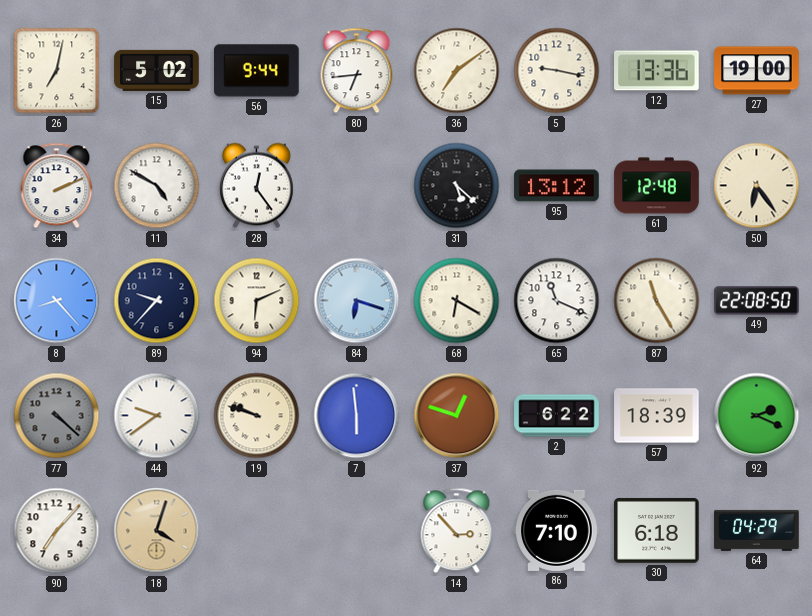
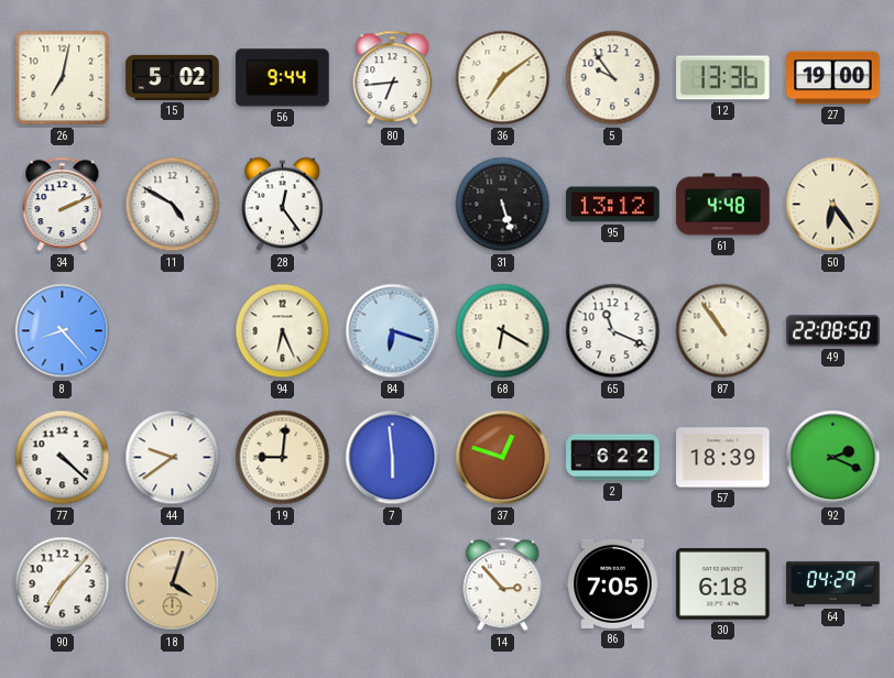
5: 9:17 -> 9:54
31: 5:22 -> 5:27
61: 12:48 -> 4:48
89: 9:37 -> none
94: 6:11 -> 6:26
87: 11:25 -> 10:54
77 dial: grey -> white
19: 9:48 -> 9:01
86: 7:10 -> 7:05
